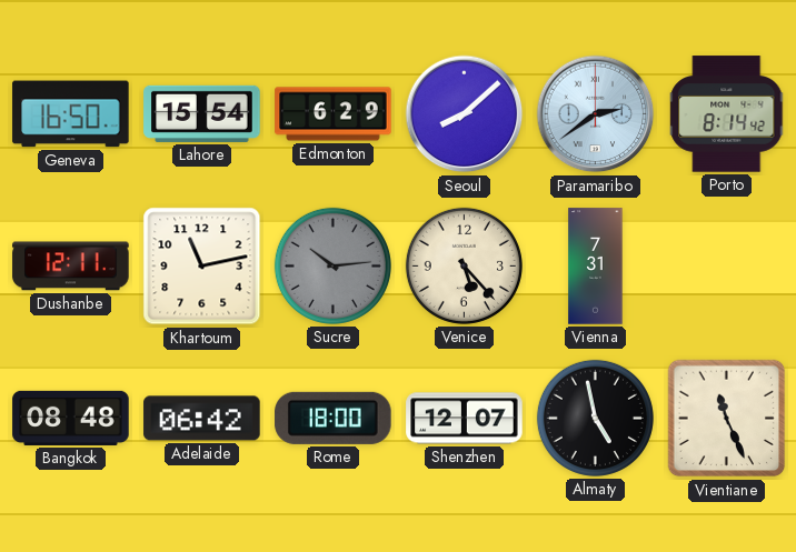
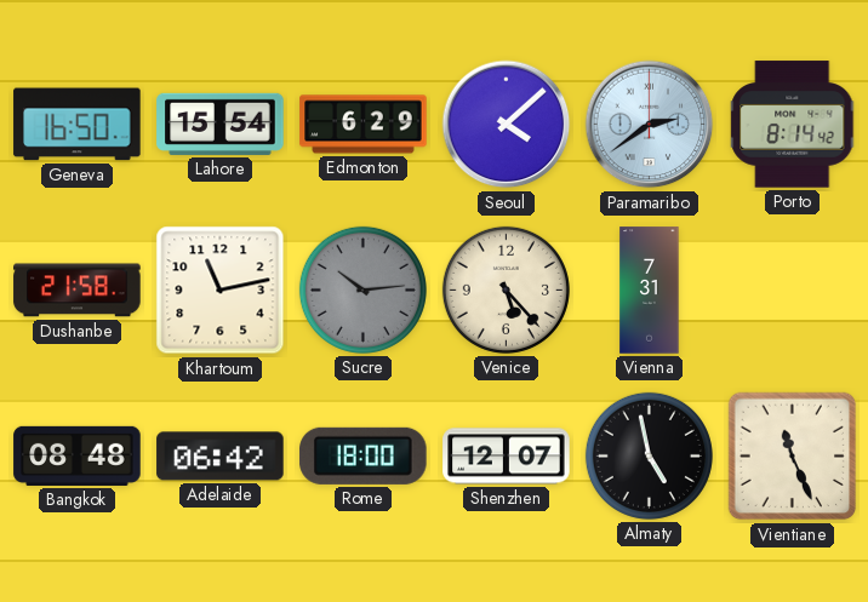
Seoul: 8:08 -> 4:08
Dushanbe: 12:11 -> 21:58
